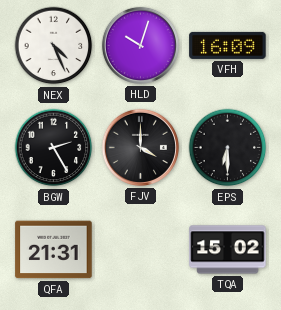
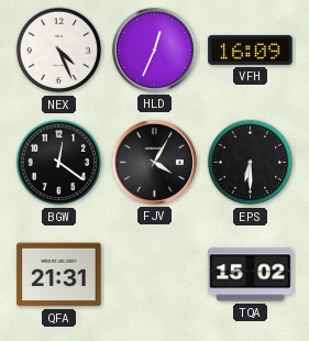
HLD: 10:03 -> 12:34
BGW: 2:25 -> 12:21
FJV: 4:00 -> 4:05
